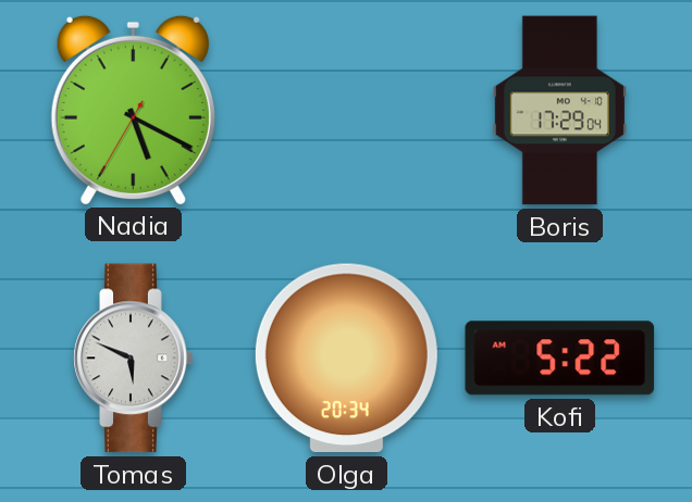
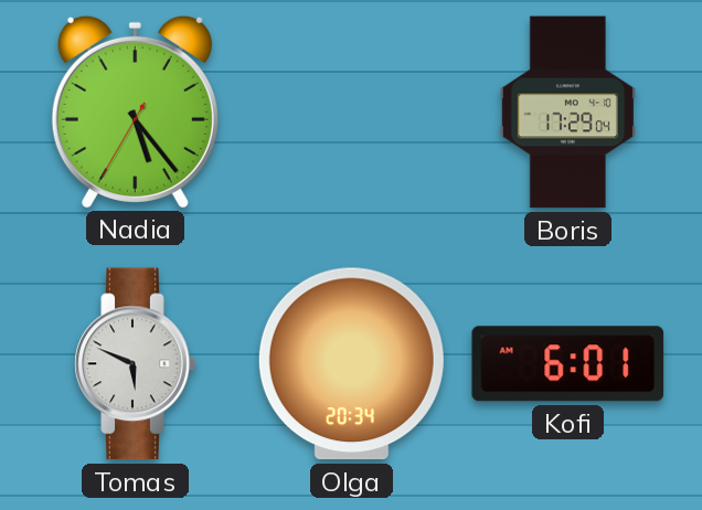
Nadia: 5:19 -> 5:23
Kofi: 5:22 -> 6:01
